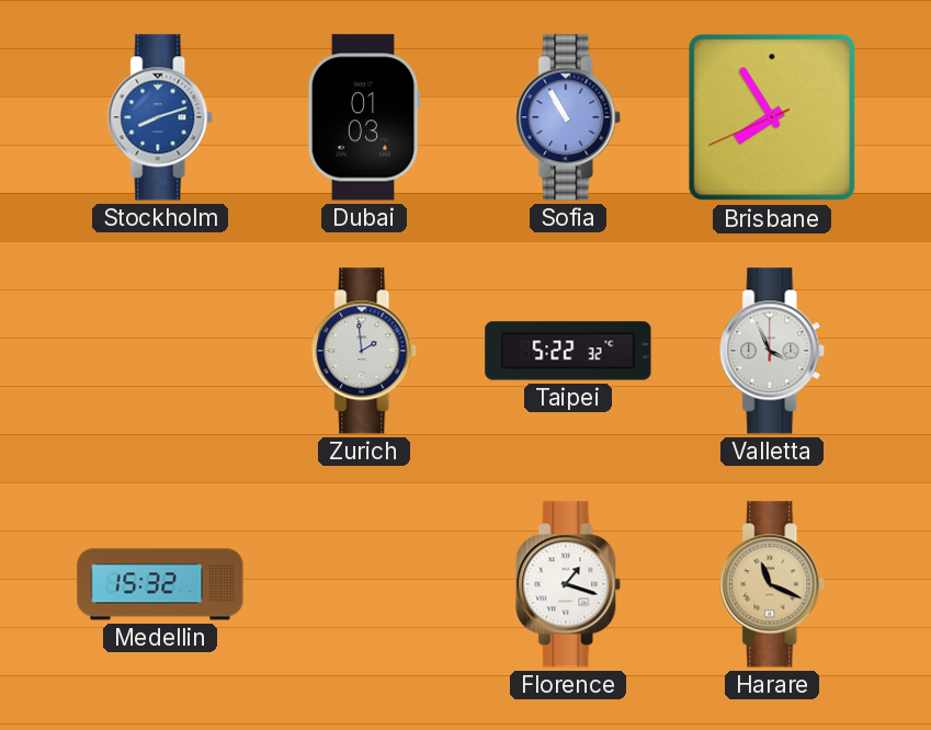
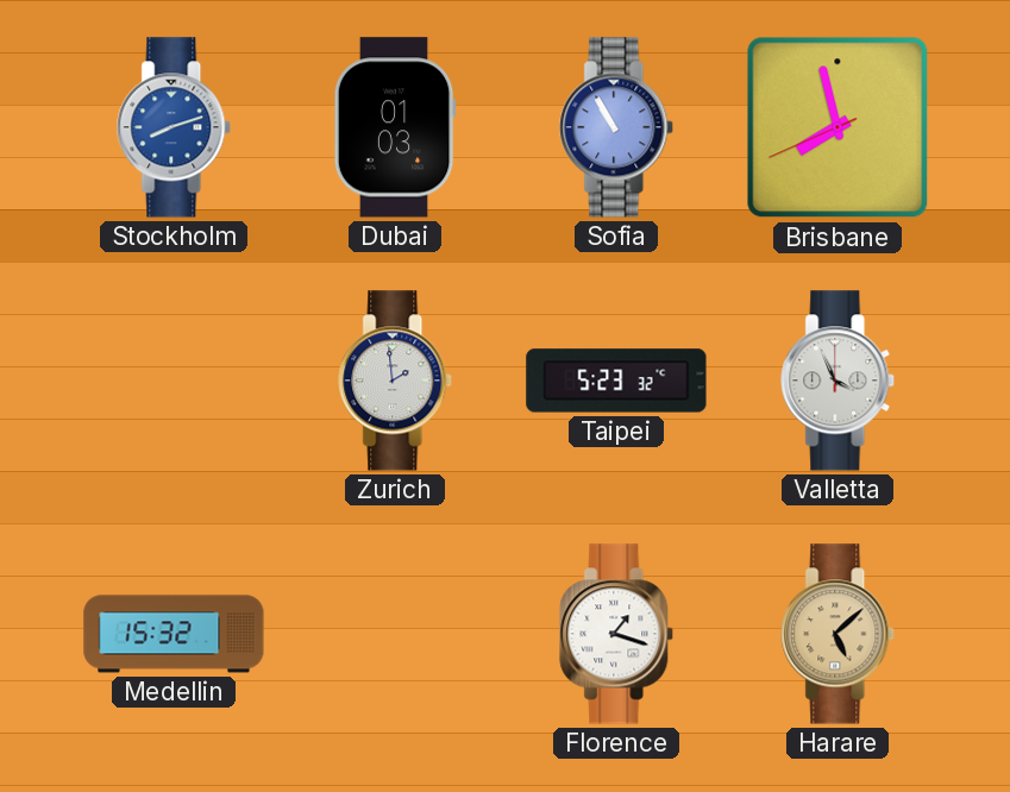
Brisbane: 7:54 -> 7:57
Taipei: 5:22 -> 5:23
Harare: 11:19 -> 5:08
